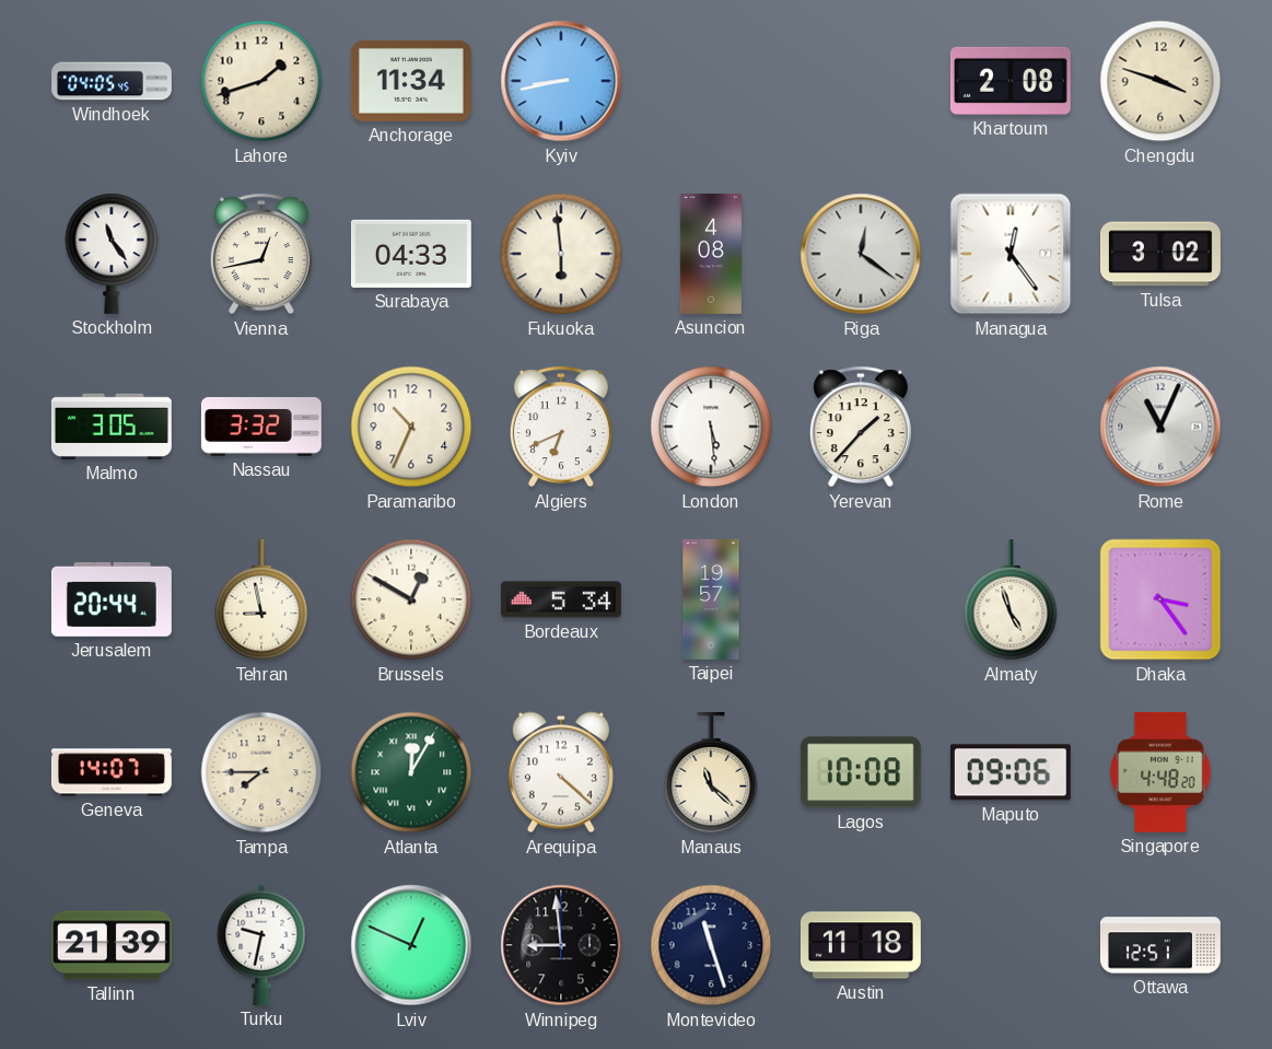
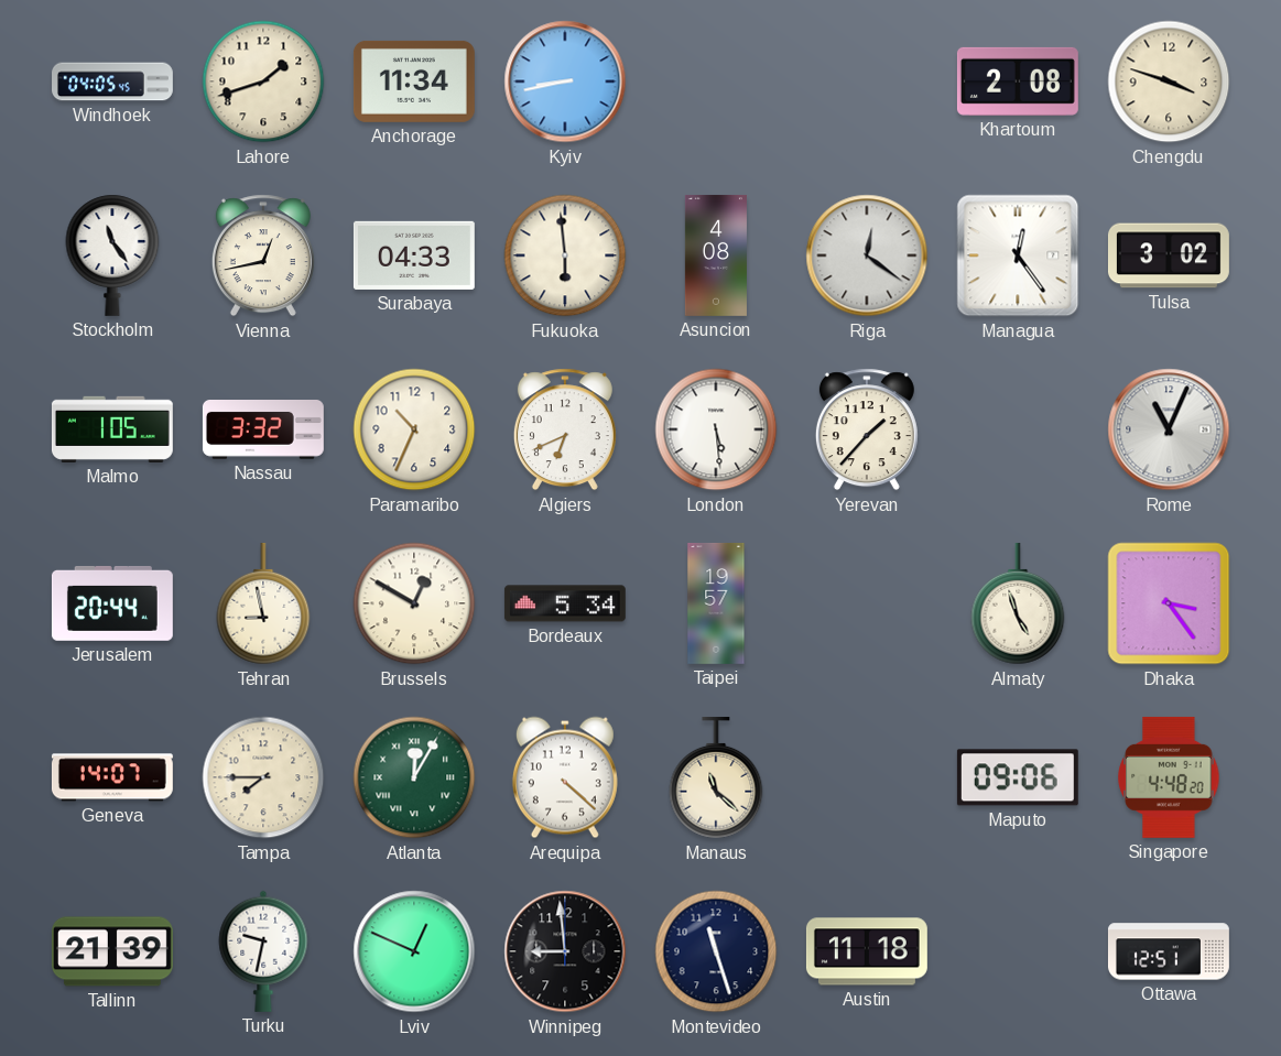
Malmo: 3:05 -> 1:05
Lagos: 10:08 -> none
